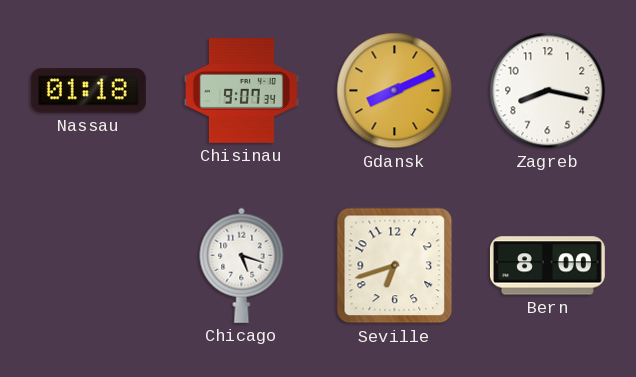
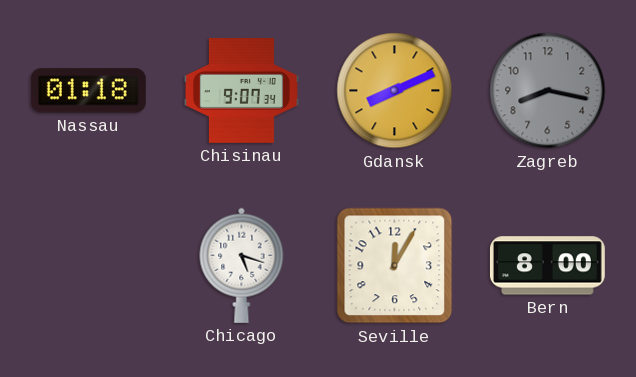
Zagreb dial: white -> grey
Seville: 6:42 -> 12:05
